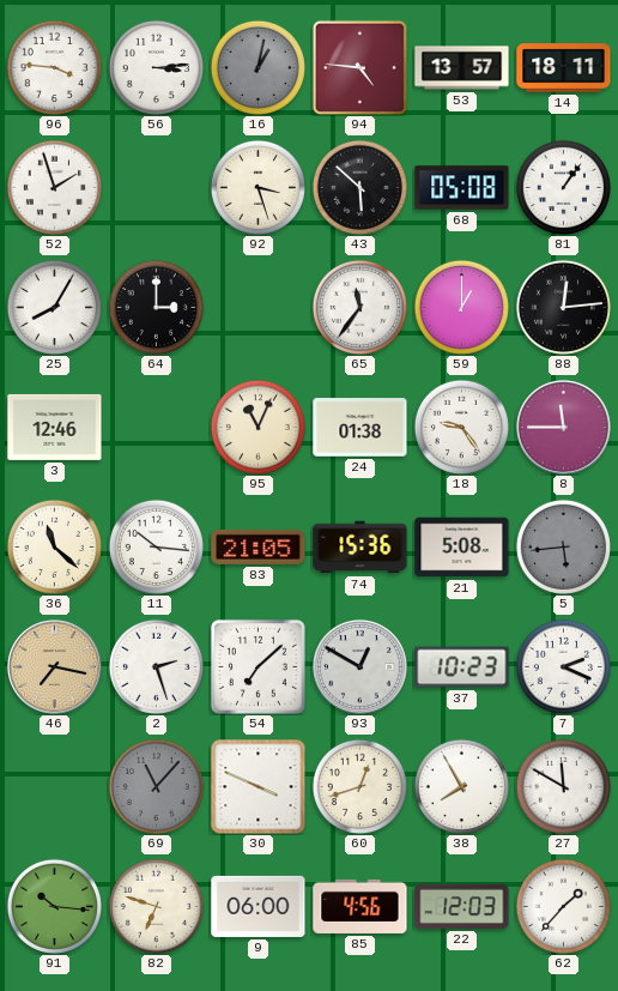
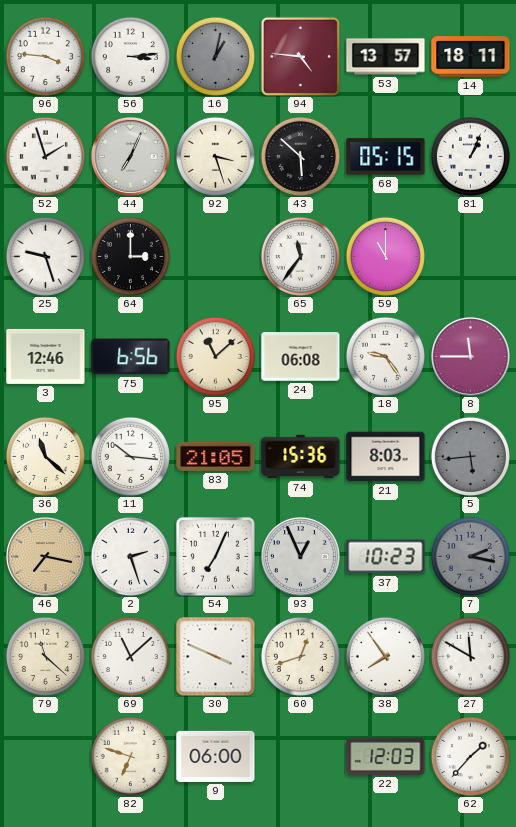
44: none -> 7:04
68: 05:08 -> 05:15
81: 1:06 -> 1:04
25: 8:05 -> 9:27
59: 1:00 -> 11:00
88: 12:14 -> none
75: none -> 6:56
95: 11:04 -> 11:08
24: 01:38 -> 06:08
21: 5:08 -> 8:03
54: 7:08 -> 7:04
93: 12:50 -> 12:56
7: 2:19 -> 2:17
7 dial: white -> grey
79: none -> 11:22
69: 11:07 -> 11:08
69 dial: grey -> white
38: 7:55 -> 7:54
91: 10:16 -> none
85: 4:56 -> none
